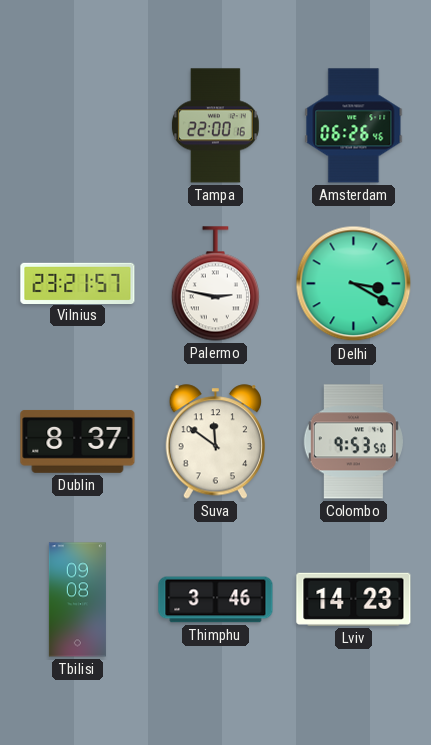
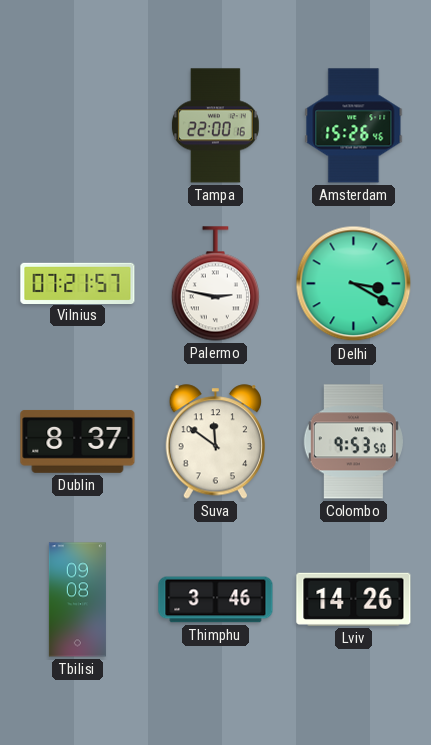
Amsterdam: 06:26 -> 15:26
Vilnius: 23:21 -> 07:21
Lviv: 14:23 -> 14:26
